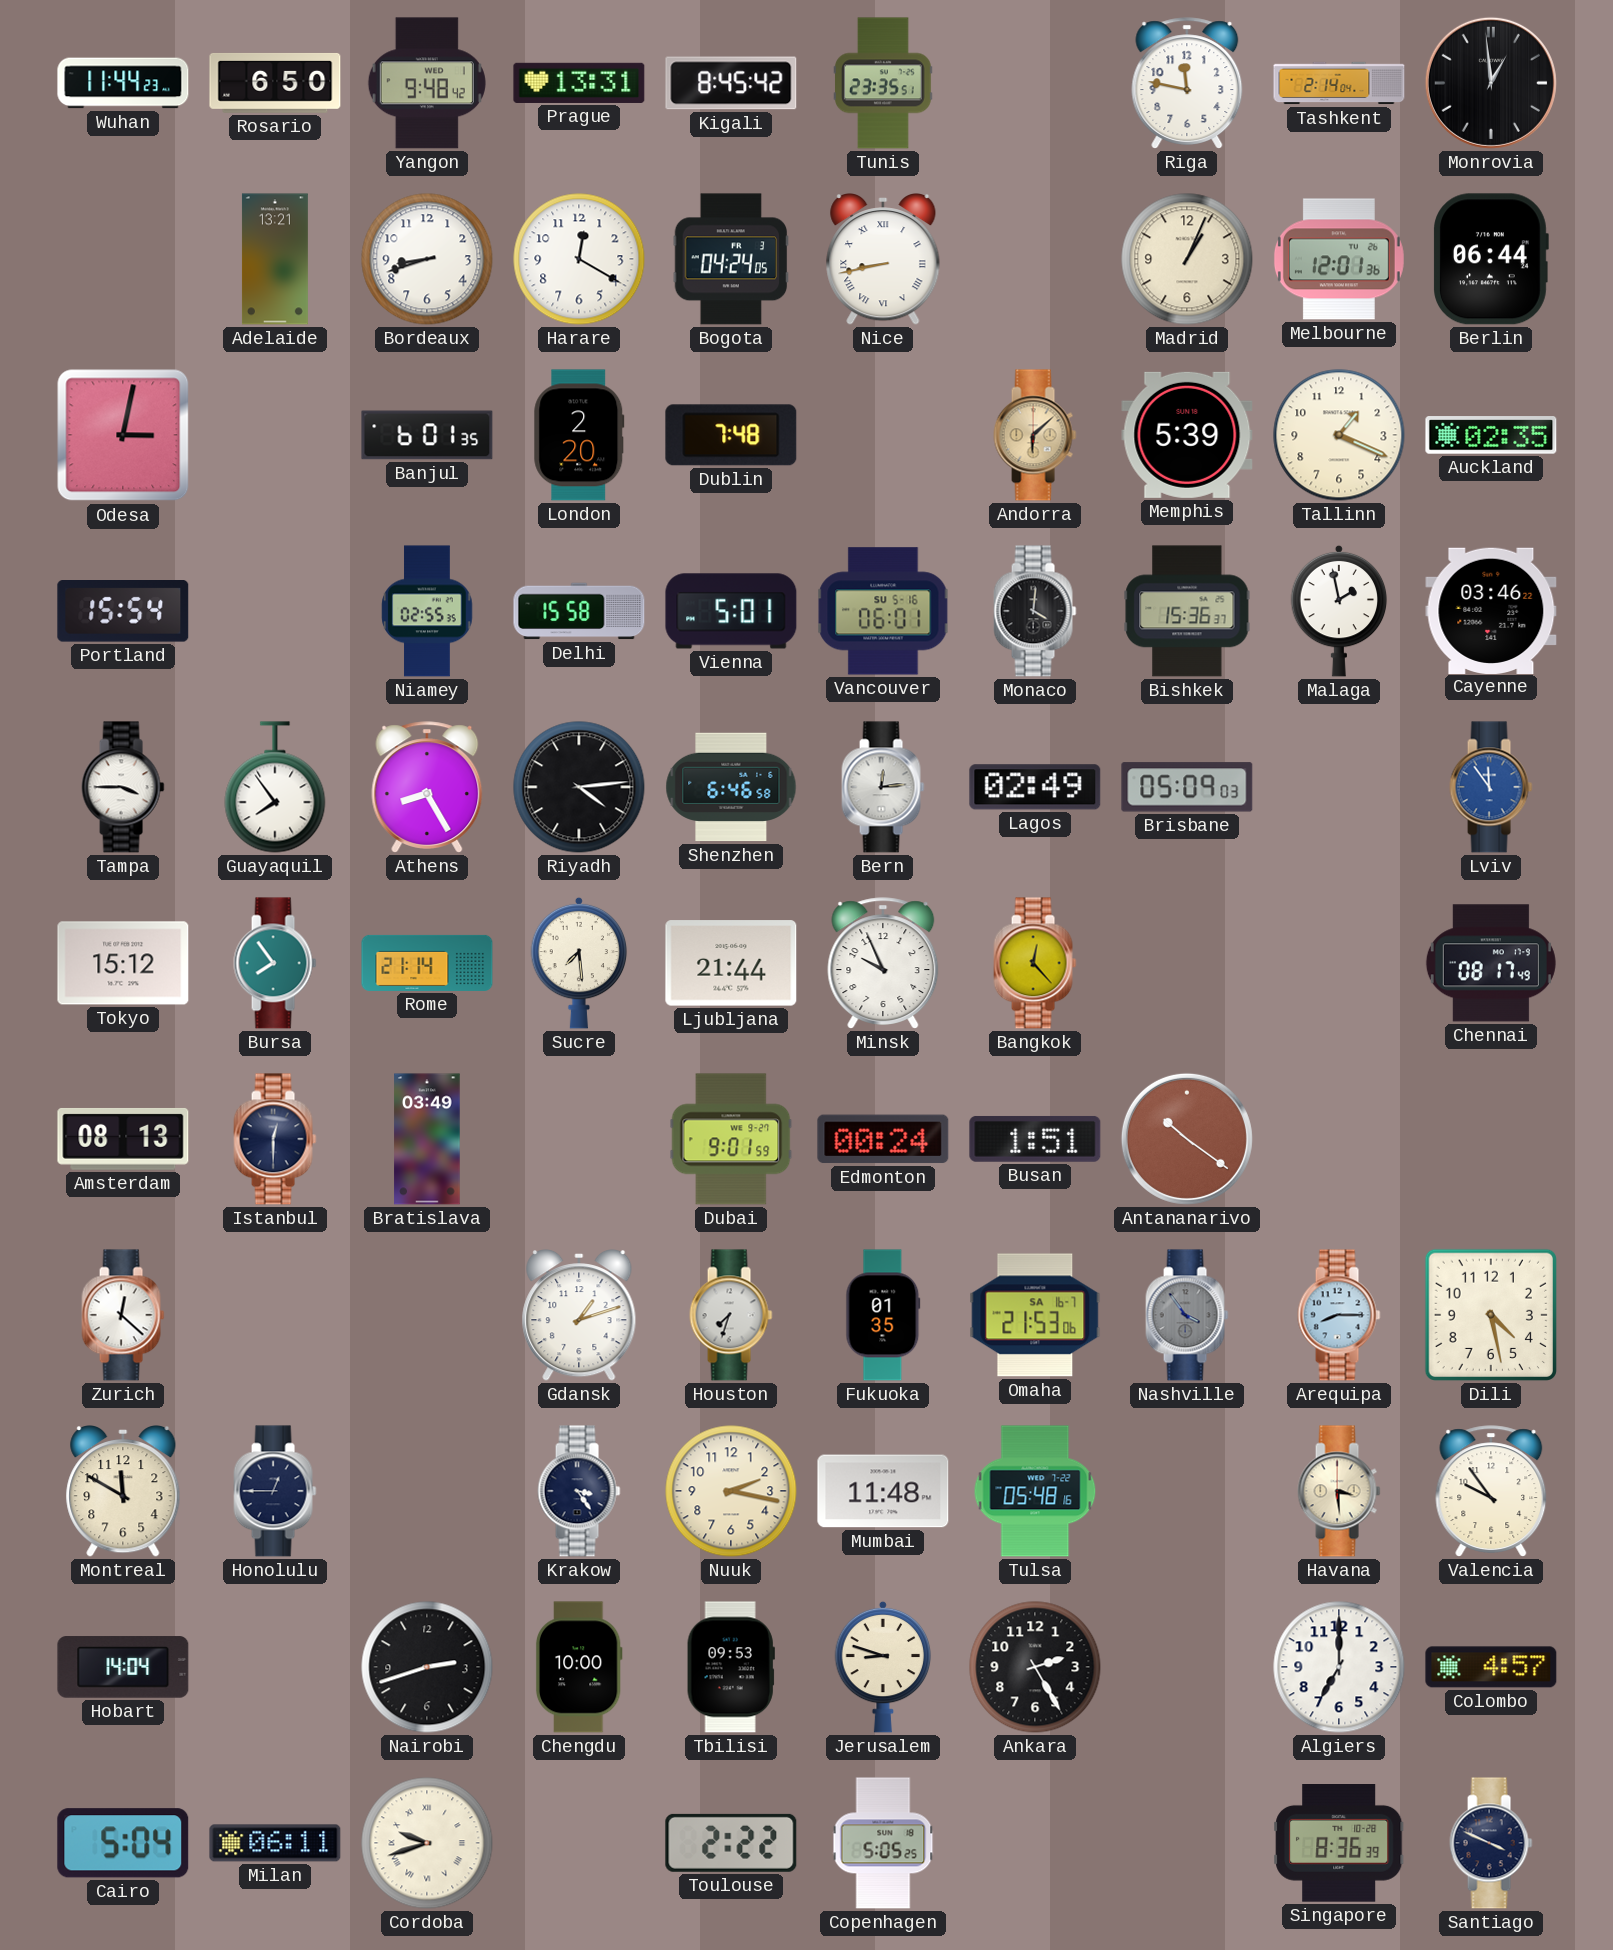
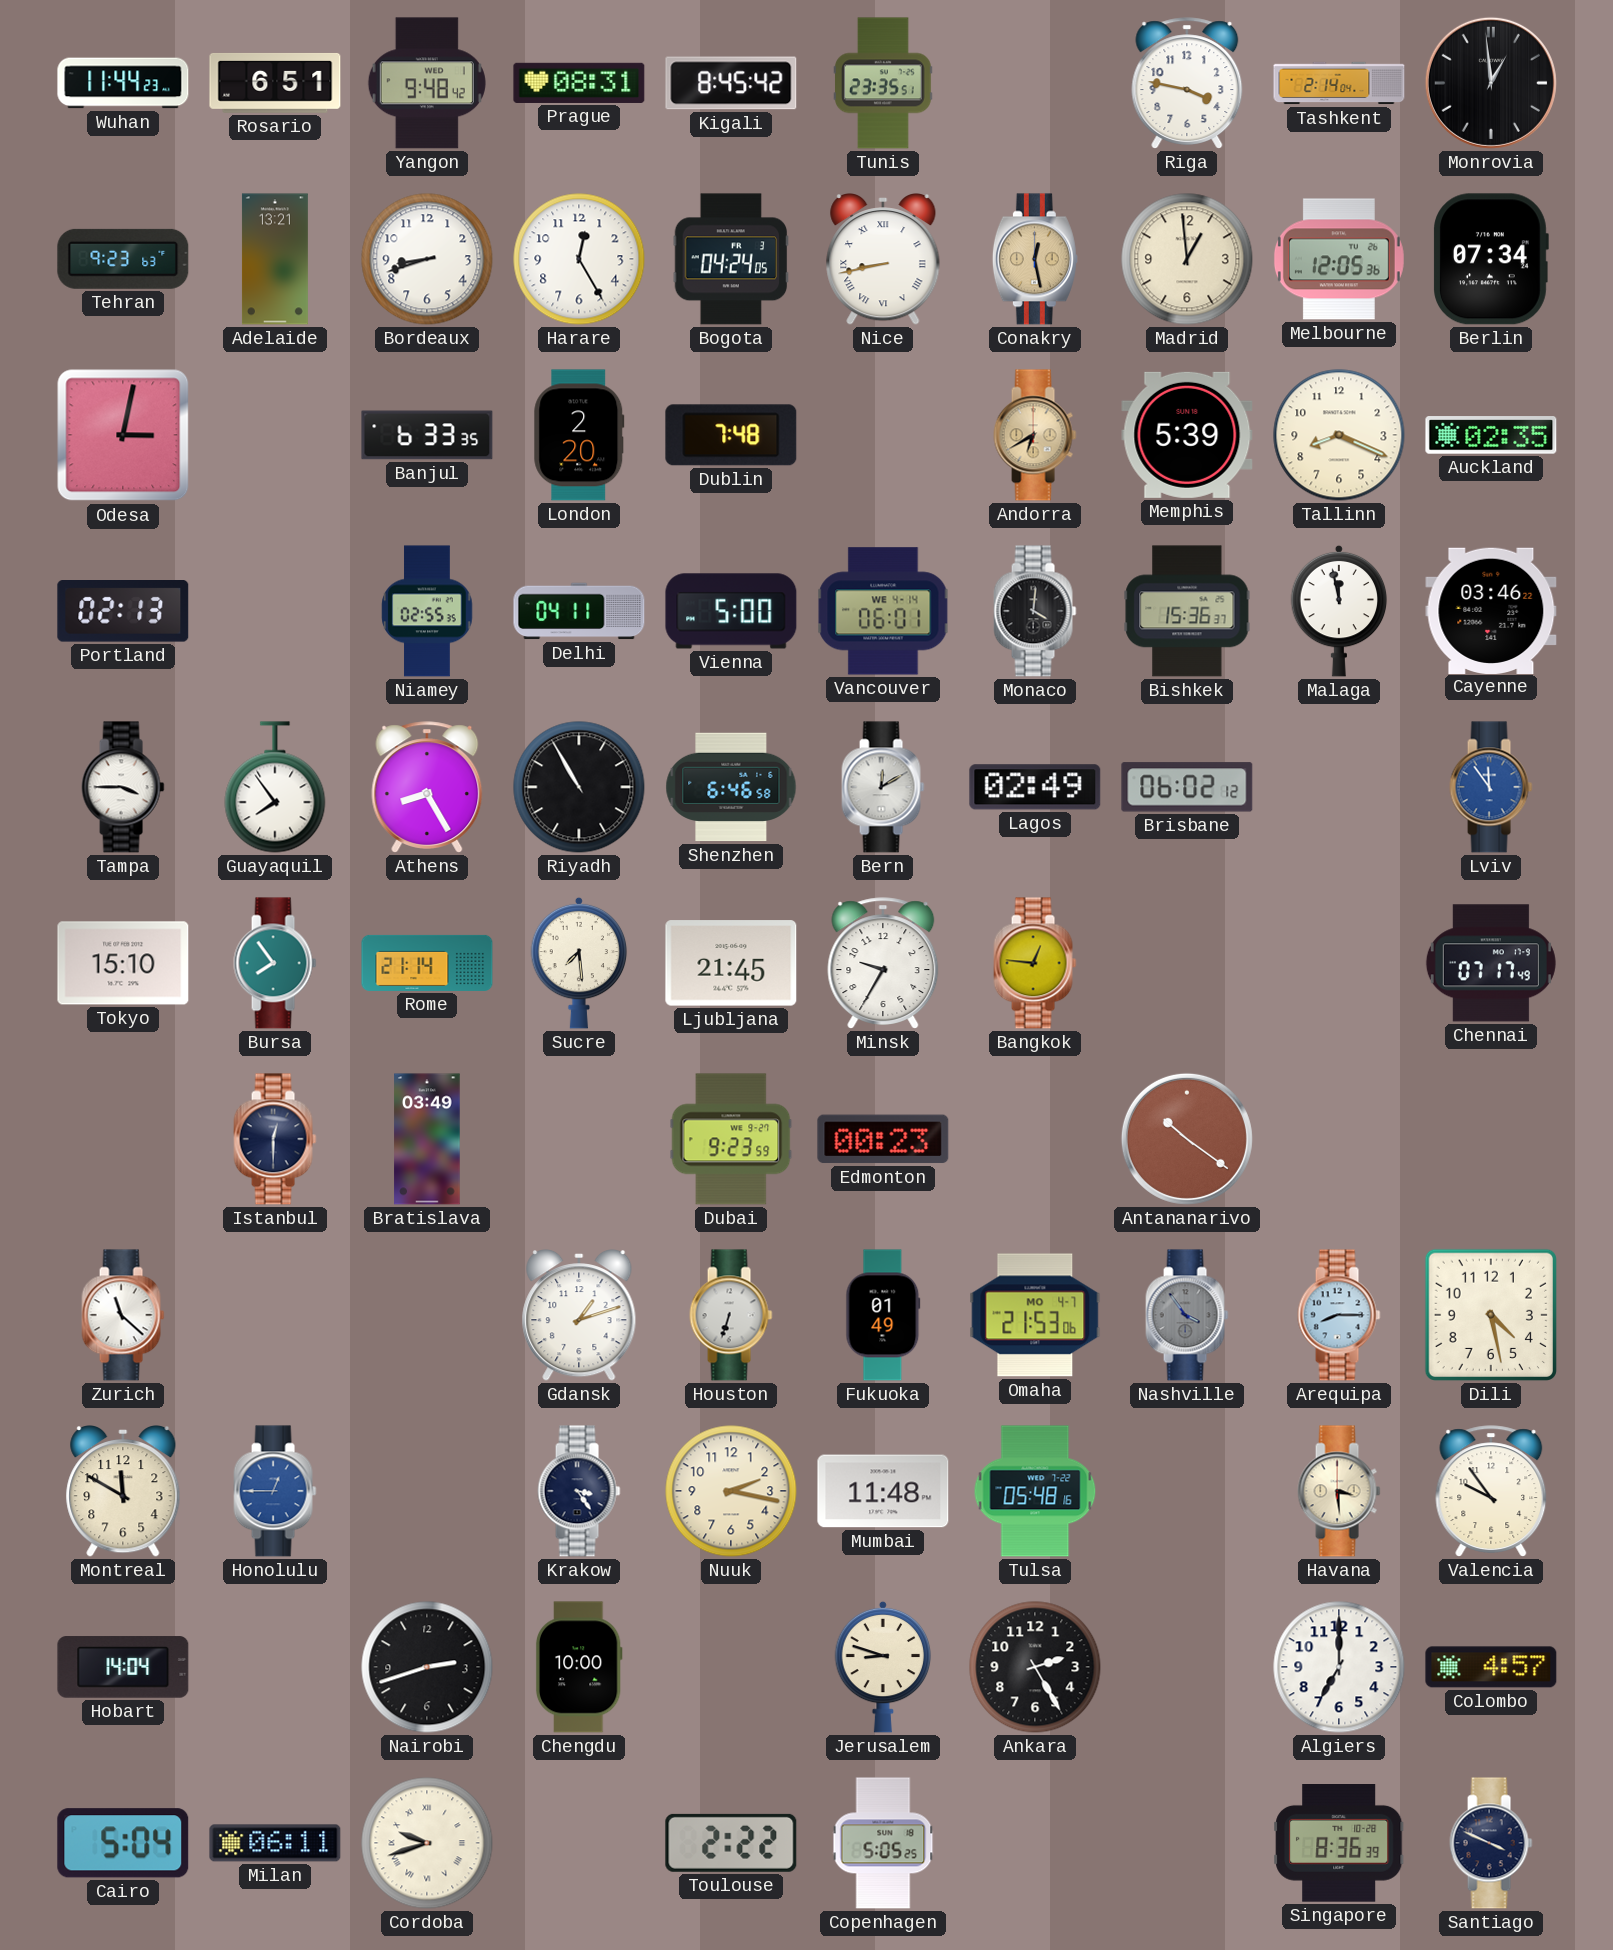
Rosario: 6:50 -> 6:51
Prague: 13:31 -> 08:31
Riga: 11:47 -> 3:47
Tehran: none -> 9:23
Harare: 12:20 -> 12:25
Conakry: none -> 12:28
Madrid: 1:04 -> 12:59
Melbourne: 12:01 -> 12:05
Berlin: 06:44 -> 07:34
Banjul: 6:01 -> 6:33
Andorra: 6:08 -> 6:40
Tallinn: 1:19 -> 8:19
Portland: 15:54 -> 02:13
Delhi: 15:58 -> 04:11
Vienna: 5:01 -> 5:00
Vancouver date: SU 5-16 -> WE 4-14
Malaga: 1:58 -> 11:58
Riyadh: 4:14 -> 10:55
Bern: 12:14 -> 12:10
Brisbane: 05:09 -> 06:02
Tokyo: 15:12 -> 15:10
Ljubljana: 21:44 -> 21:45
Minsk: 9:56 -> 9:35
Bangkok: 12:23 -> 12:46
Chennai: 08:17 -> 07:17
Amsterdam: 08:13 -> none
Dubai: 9:01 -> 9:23
Edmonton: 00:24 -> 00:23
Busan: 1:51 -> none
Zurich: 12:22 -> 11:22
Houston: 7:33 -> 6:33
Fukuoka: 01:35 -> 01:49
Omaha date: SA 16-7 -> MO 4-7
Honolulu dial: navy -> blue
Tbilisi: 09:53 -> none
